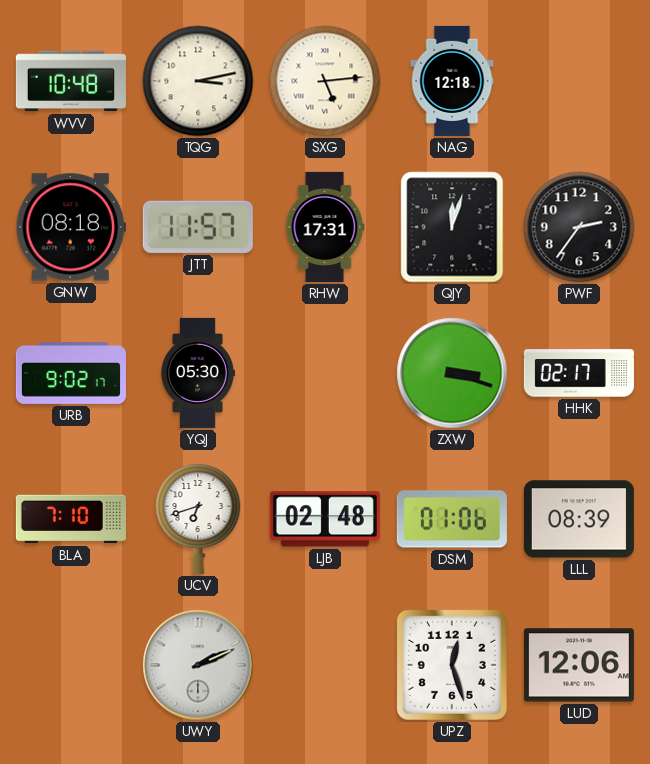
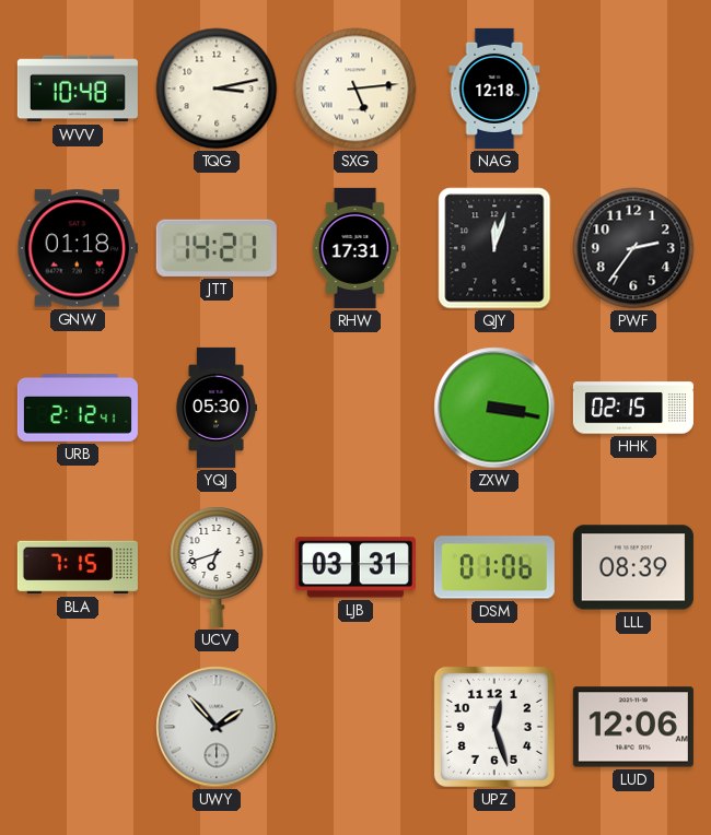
GNW: 08:18 -> 01:18
JTT: 11:57 -> 14:21
URB: 9:02 -> 2:12
ZXW: 3:18 -> 3:17
HHK: 02:17 -> 02:15
BLA: 7:10 -> 7:15
LJB: 02:48 -> 03:31
UWY: 2:11 -> 1:53
